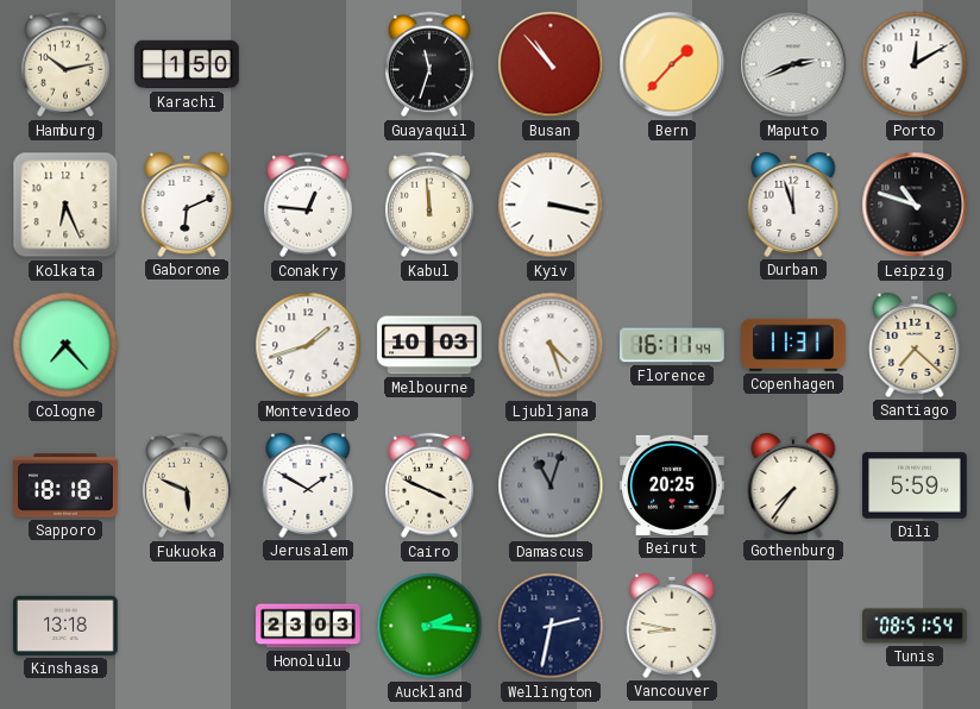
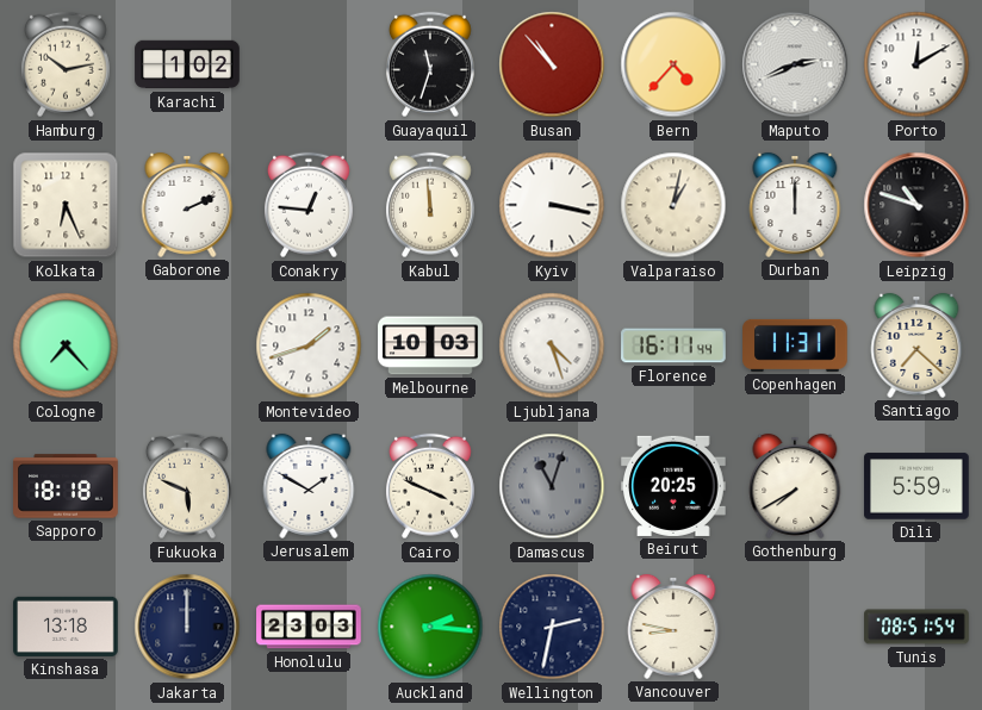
Karachi: 1:50 -> 1:02
Bern: 1:37 -> 4:37
Gaborone: 6:11 -> 2:11
Valparaiso: none -> 1:02
Durban: 11:57 -> 12:00
Gothenburg: 7:36 -> 7:40
Jakarta: none -> 12:00
